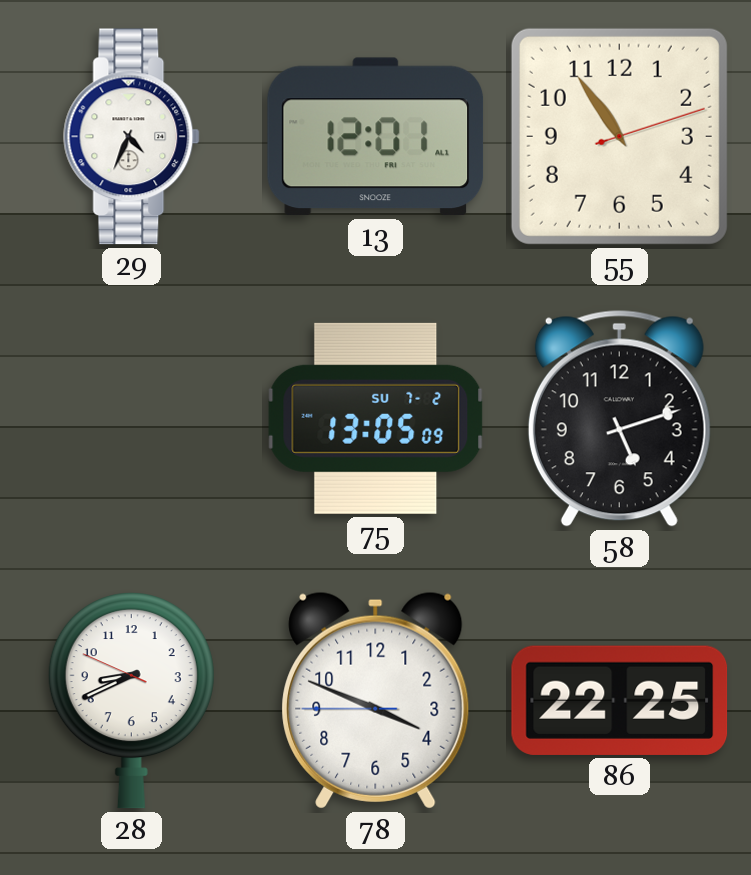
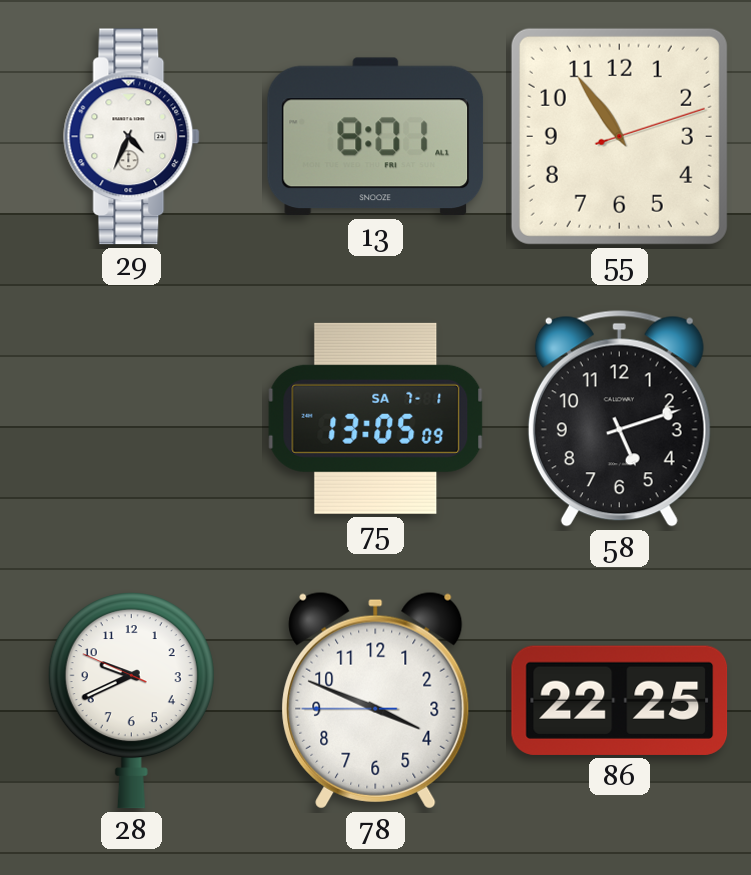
13: 12:01 -> 8:01
75 date: SU 7-2 -> SA 7-1
28: 8:40 -> 9:40
